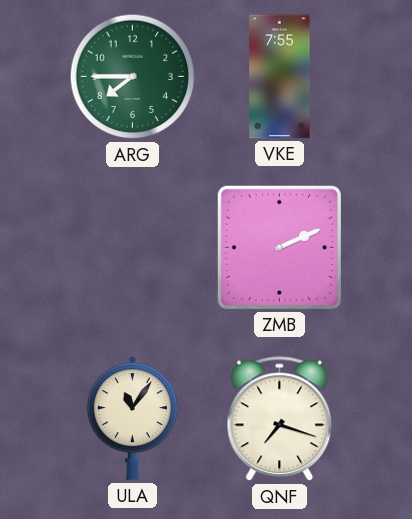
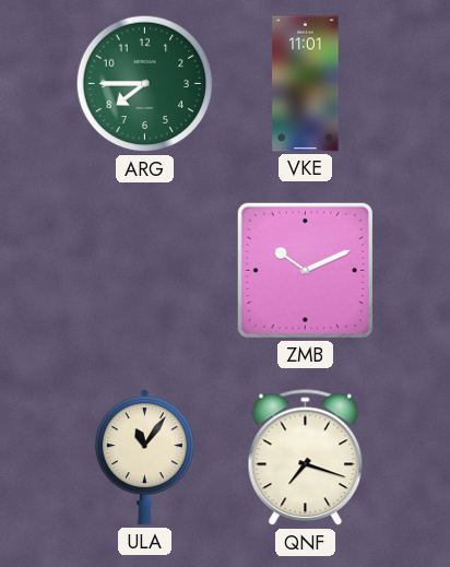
VKE: 7:55 -> 11:01
ZMB: 2:11 -> 10:11
